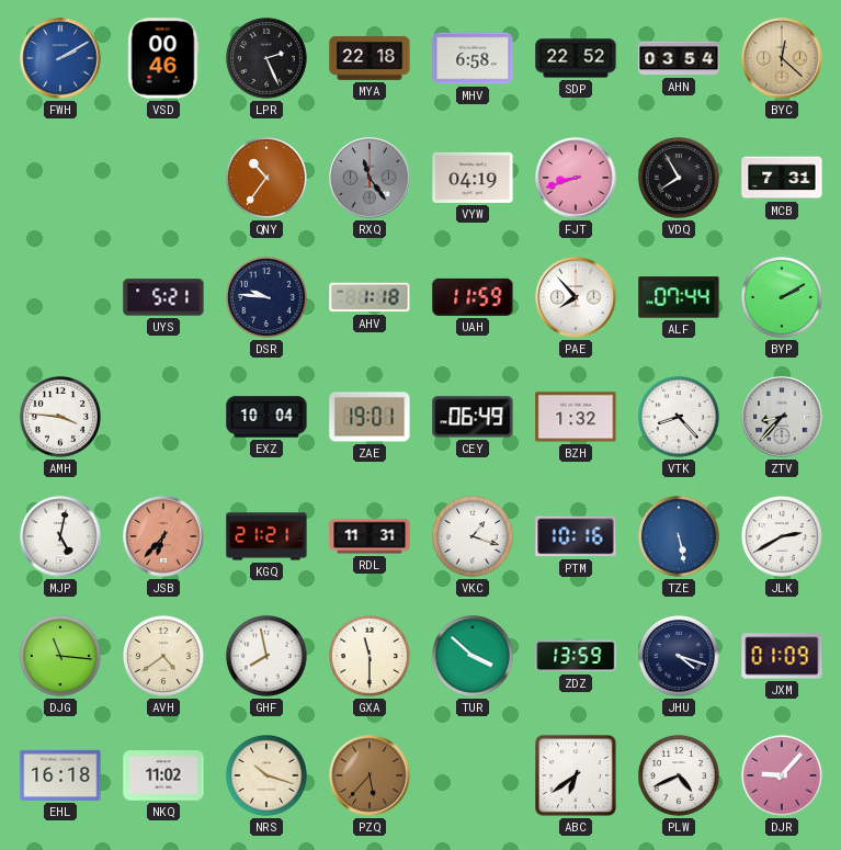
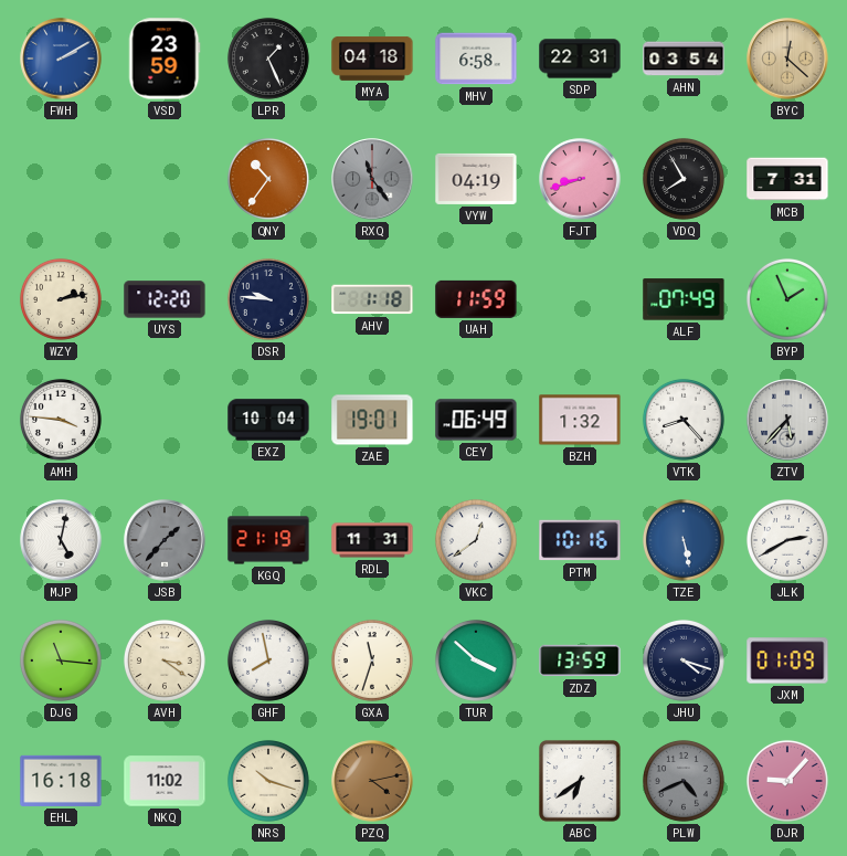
VSD: 00:46 -> 23:59
LPR: 2:26 -> 1:26
MYA: 22:18 -> 04:18
SDP: 22:52 -> 22:31
WZY: none -> 2:13
UYS: 5:21 -> 12:20
PAE: 7:53 -> none
ALF: 07:44 -> 07:49
BYP: 2:10 -> 1:56
ZTV: 8:37 -> 5:37
JSB: 6:37 -> 1:37
JSB dial: salmon -> grey
KGQ: 21:21 -> 21:19
VKC: 1:18 -> 12:39
AVH: 4:39 -> 3:21
GXA: 11:30 -> 11:33
PZQ: 5:37 -> 4:13
PLW dial: white -> grey
